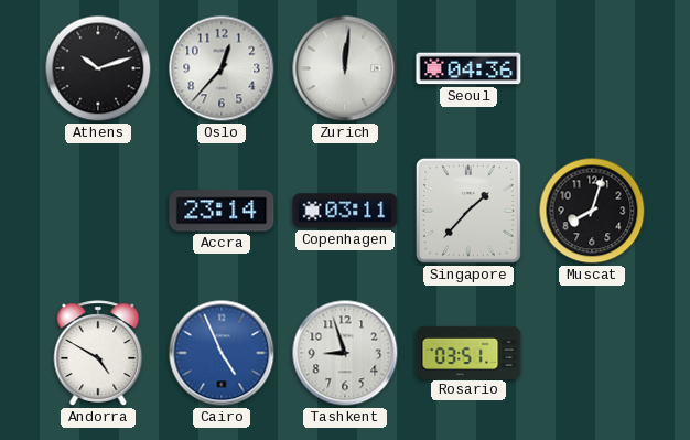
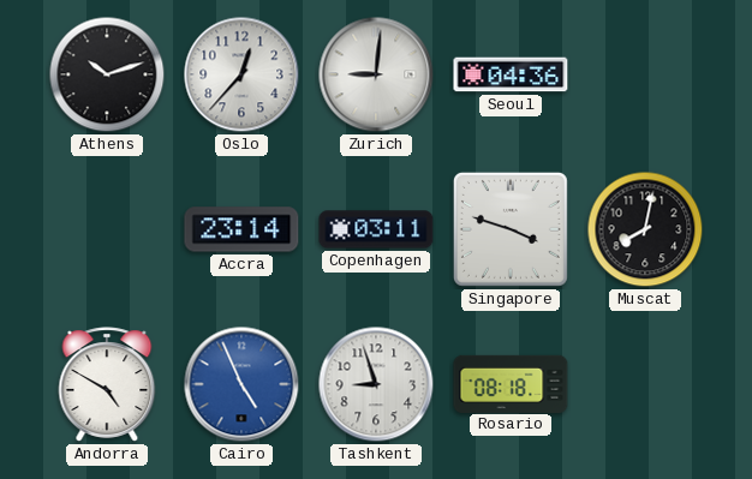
Zurich: 12:01 -> 9:01
Singapore: 1:37 -> 3:48
Muscat: 8:03 -> 8:02
Rosario: 03:51 -> 08:18
